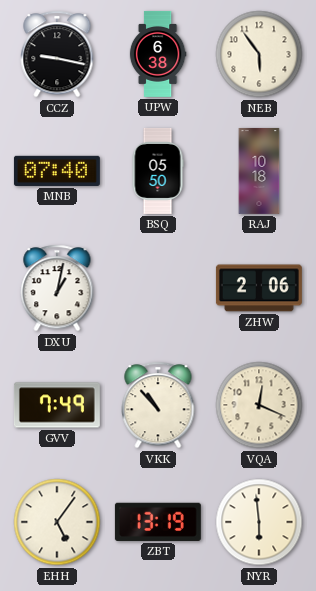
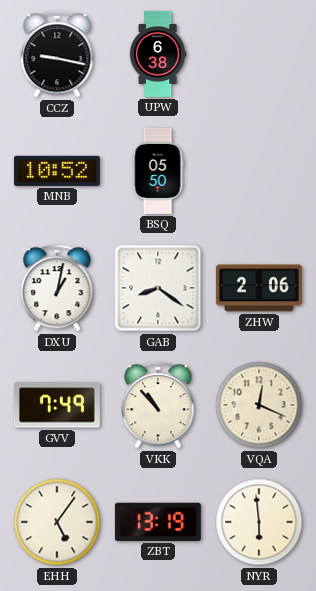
NEB: 5:54 -> none
MNB: 07:40 -> 10:52
RAJ: 10:18 -> none
GAB: none -> 8:21
